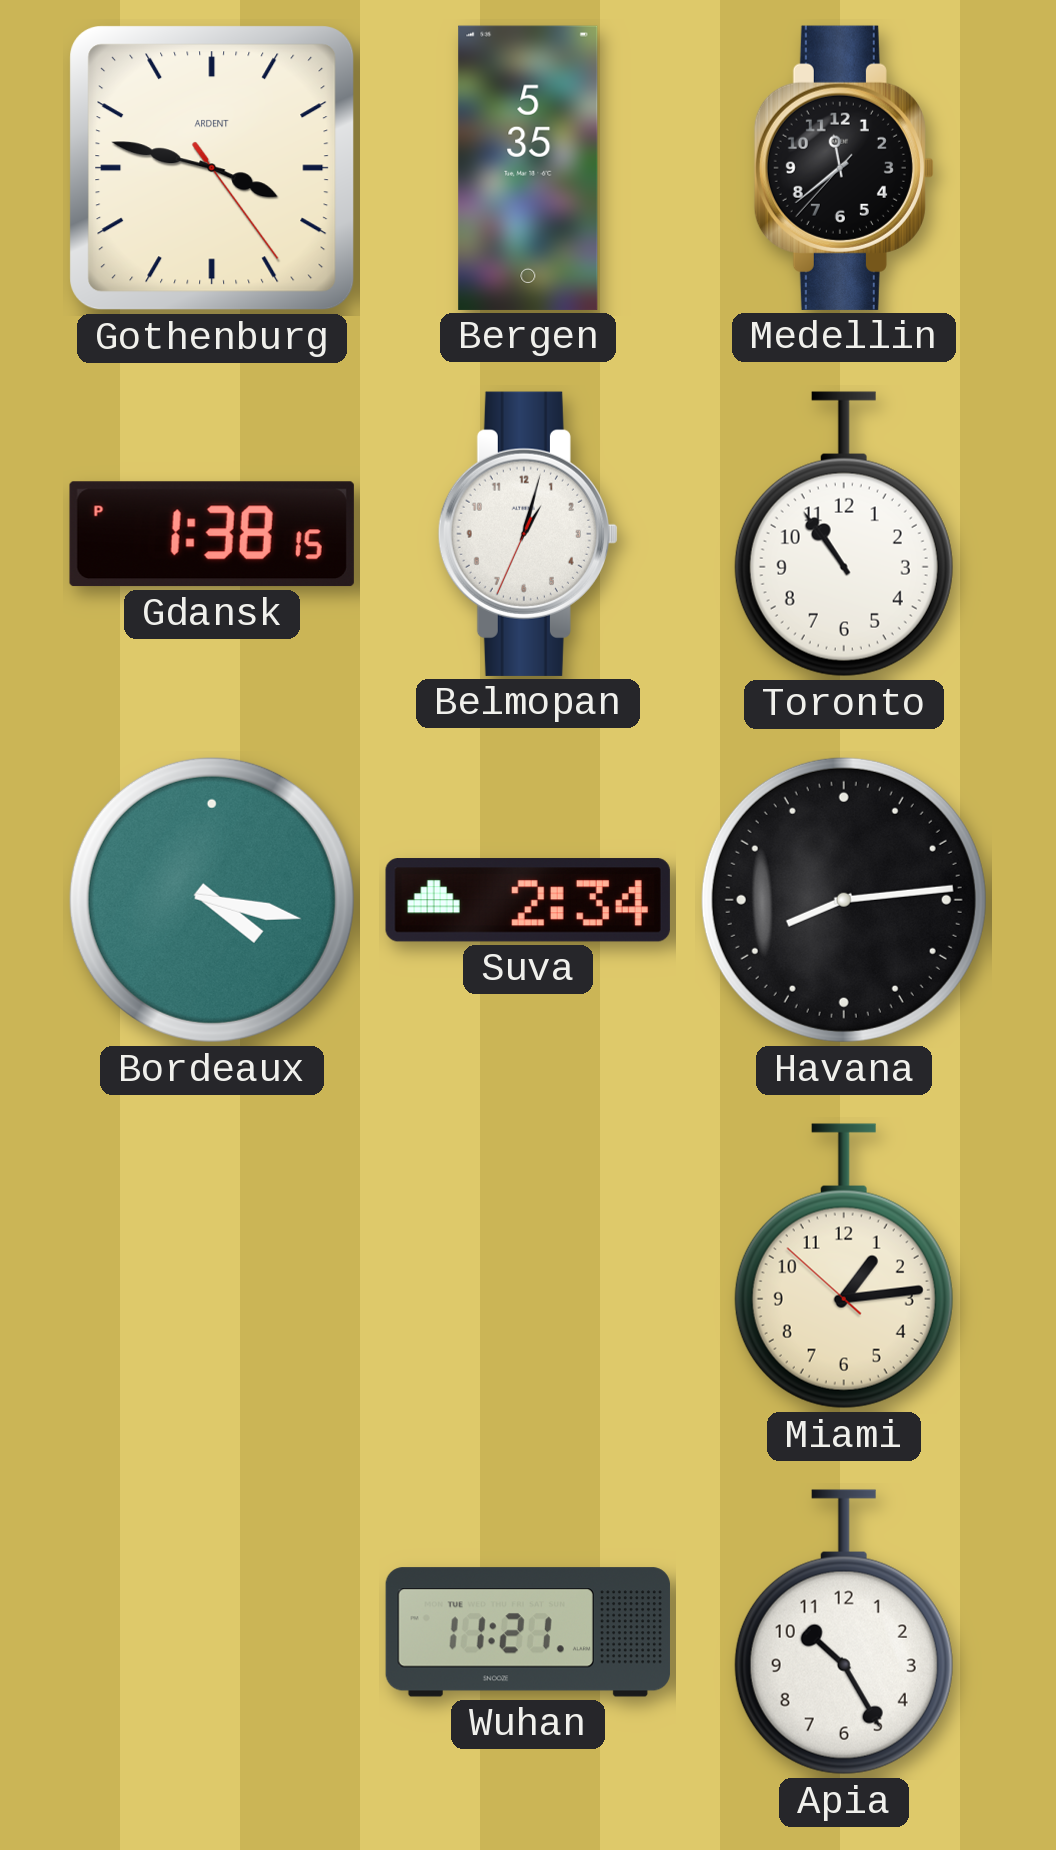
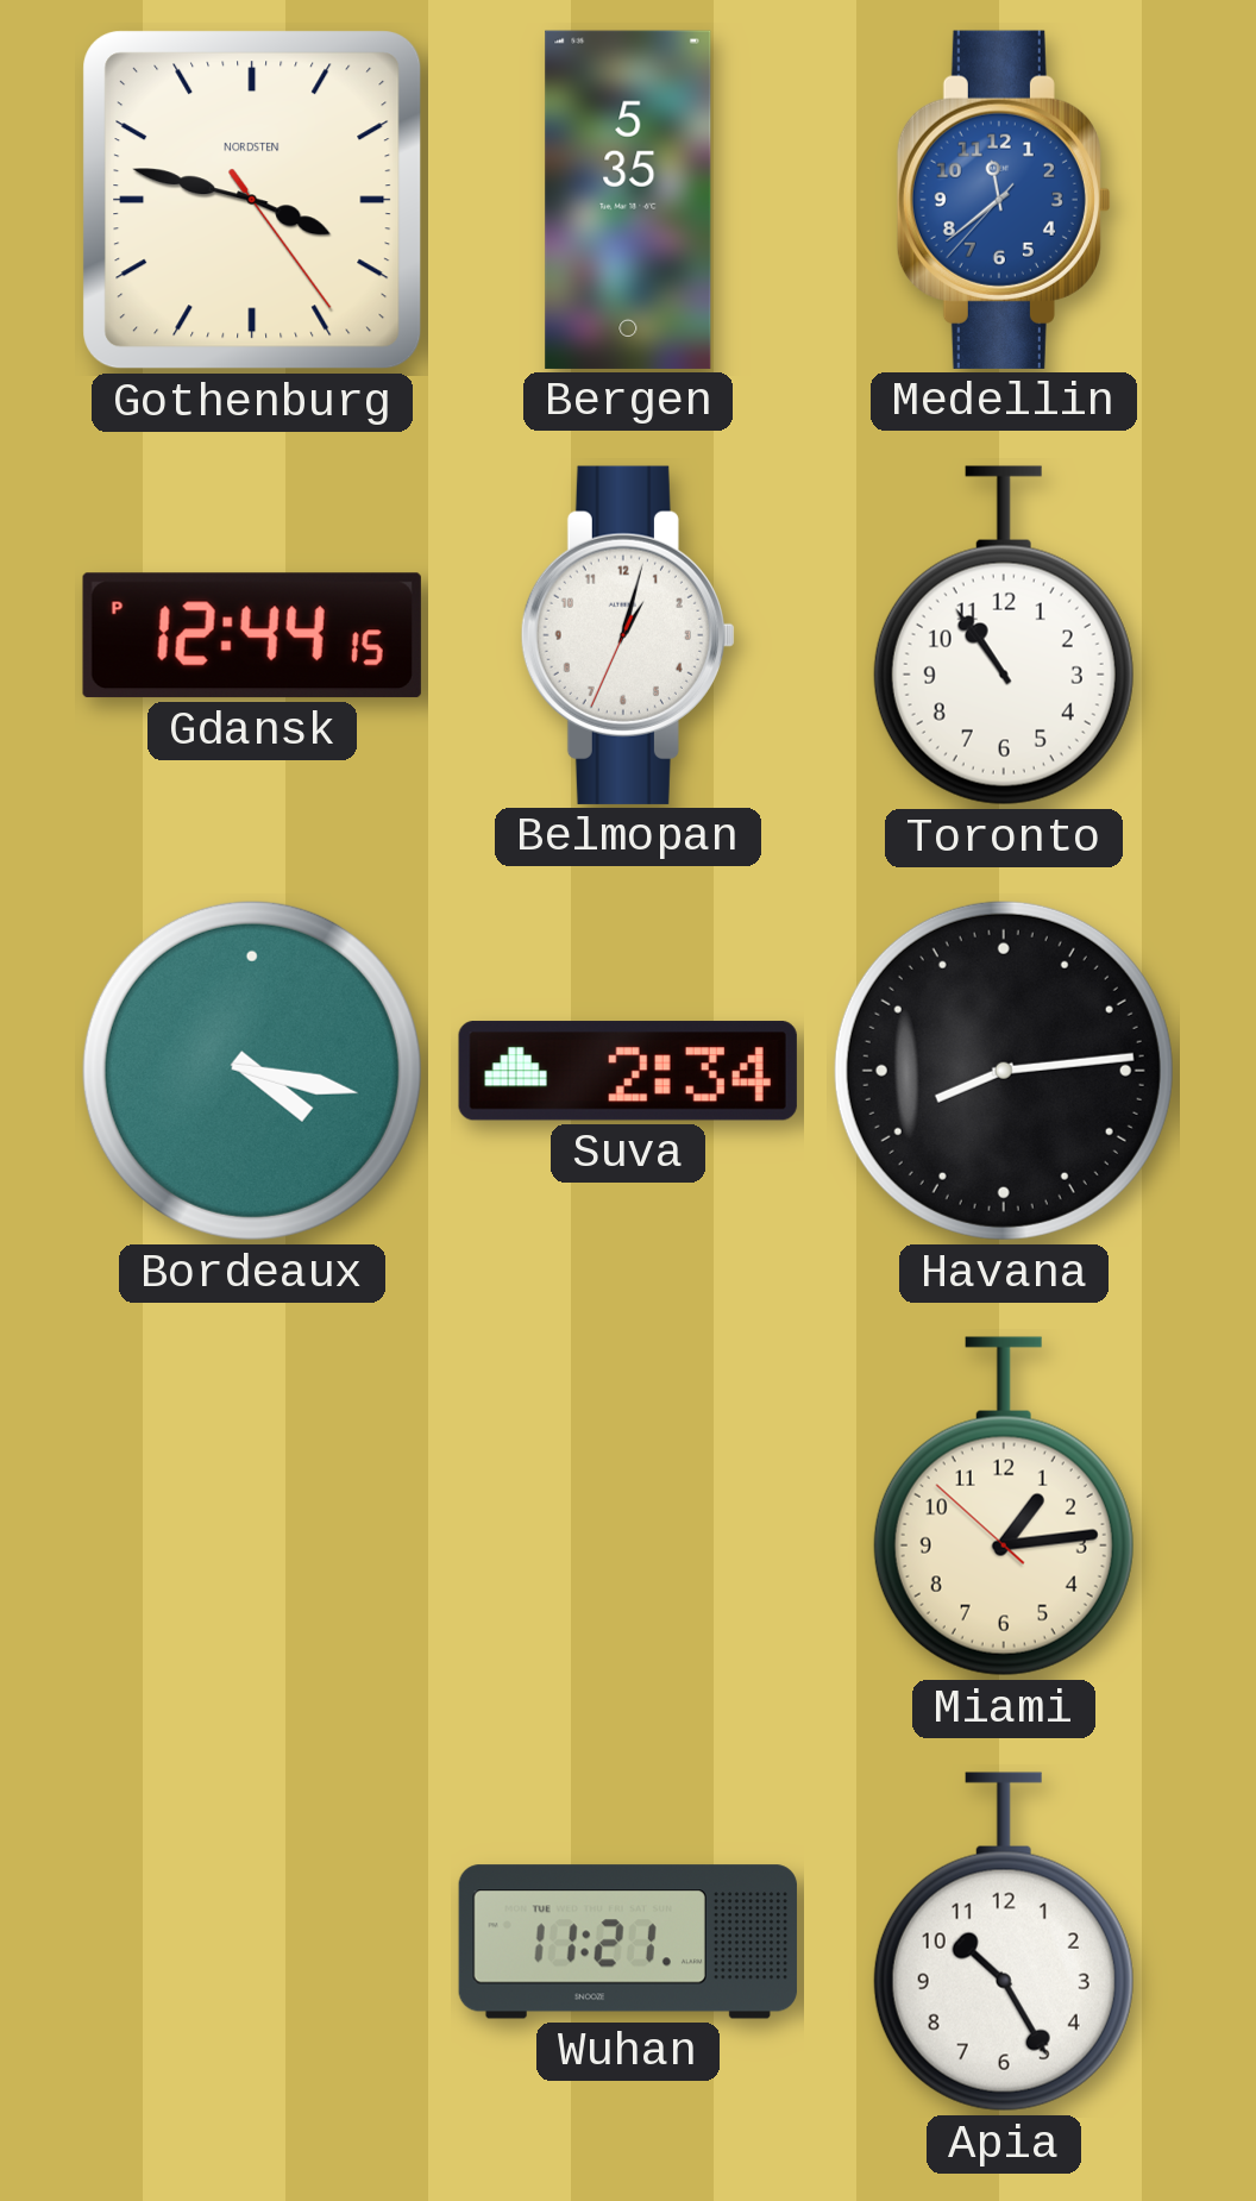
Gothenburg brand: ARDENT -> NORDSTEN
Medellin dial: black -> blue
Gdansk: 1:38 -> 12:44
